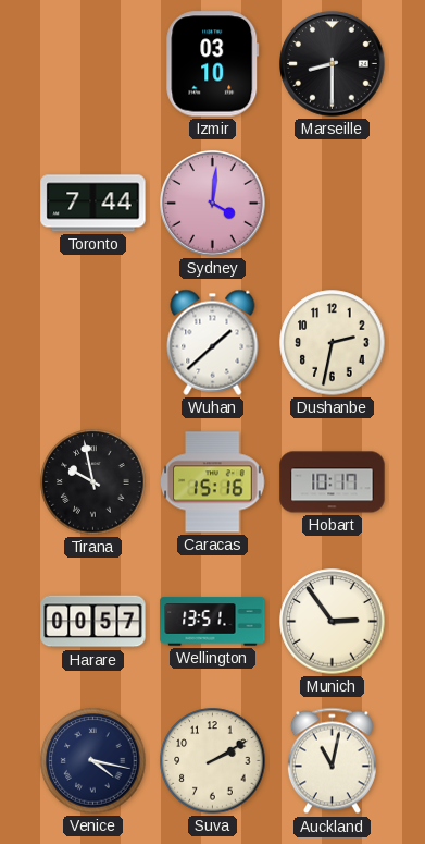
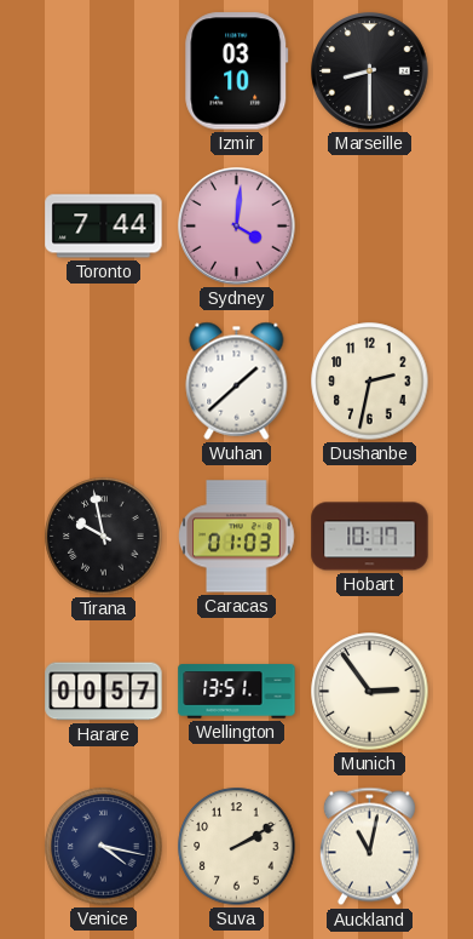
Caracas: 15:16 -> 01:03
